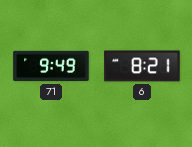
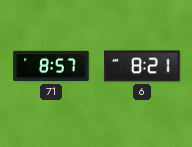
71: 9:49 -> 8:57
